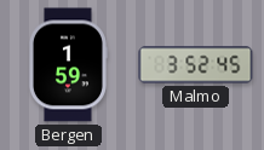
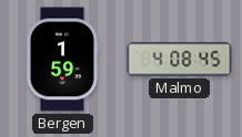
Malmo: 3:52 -> 4:08
